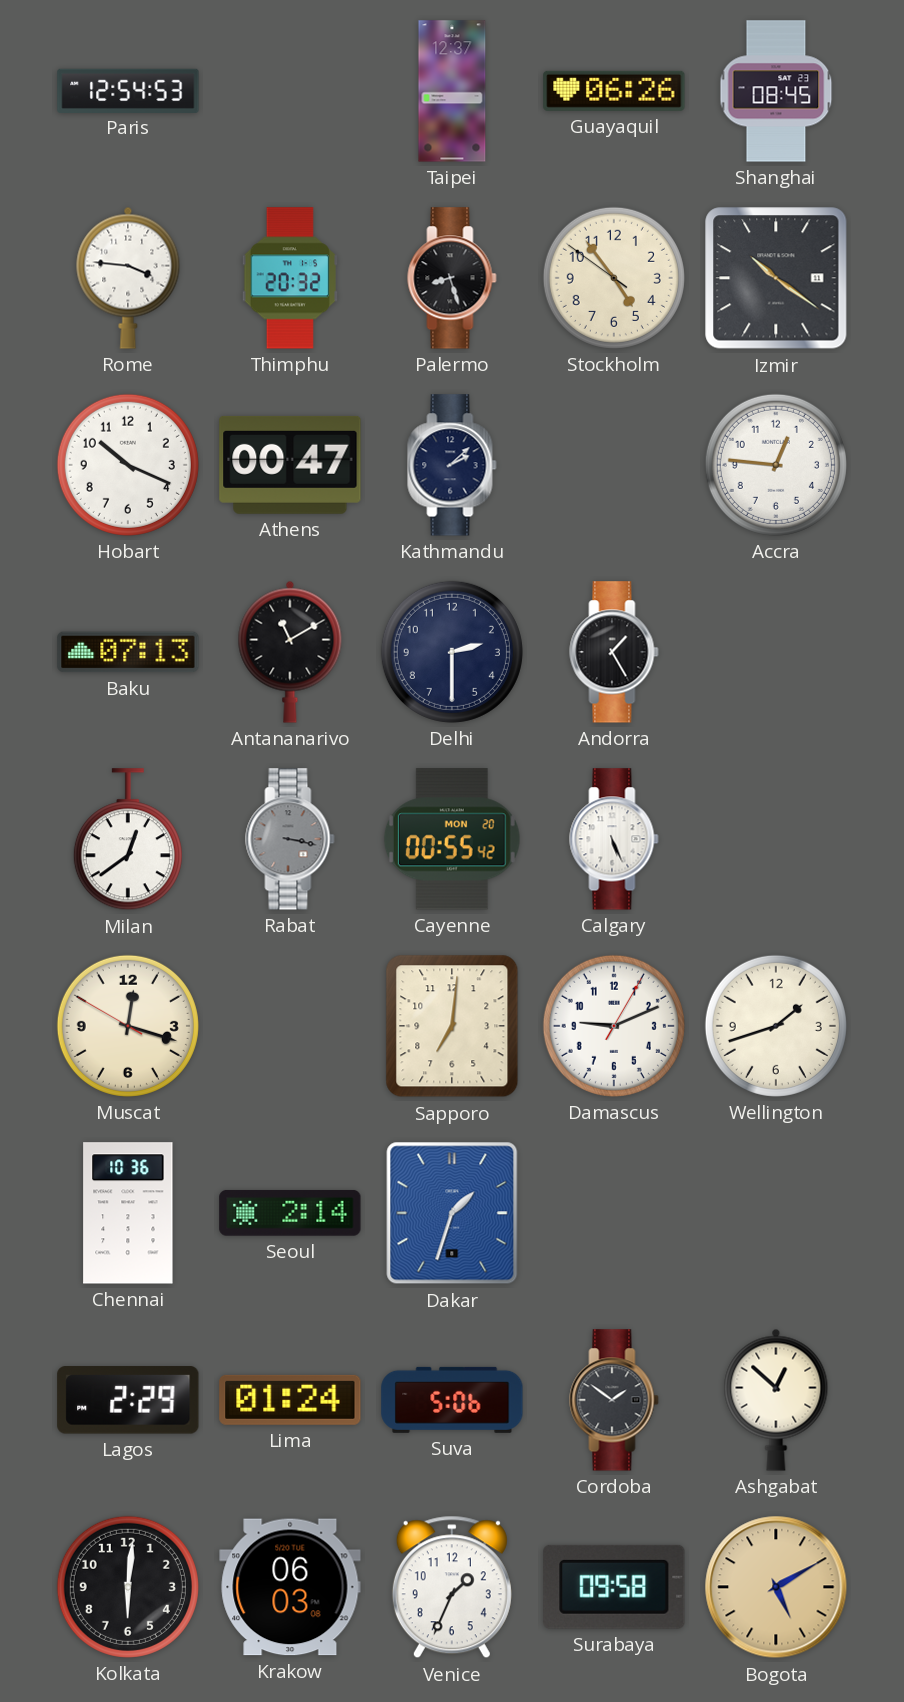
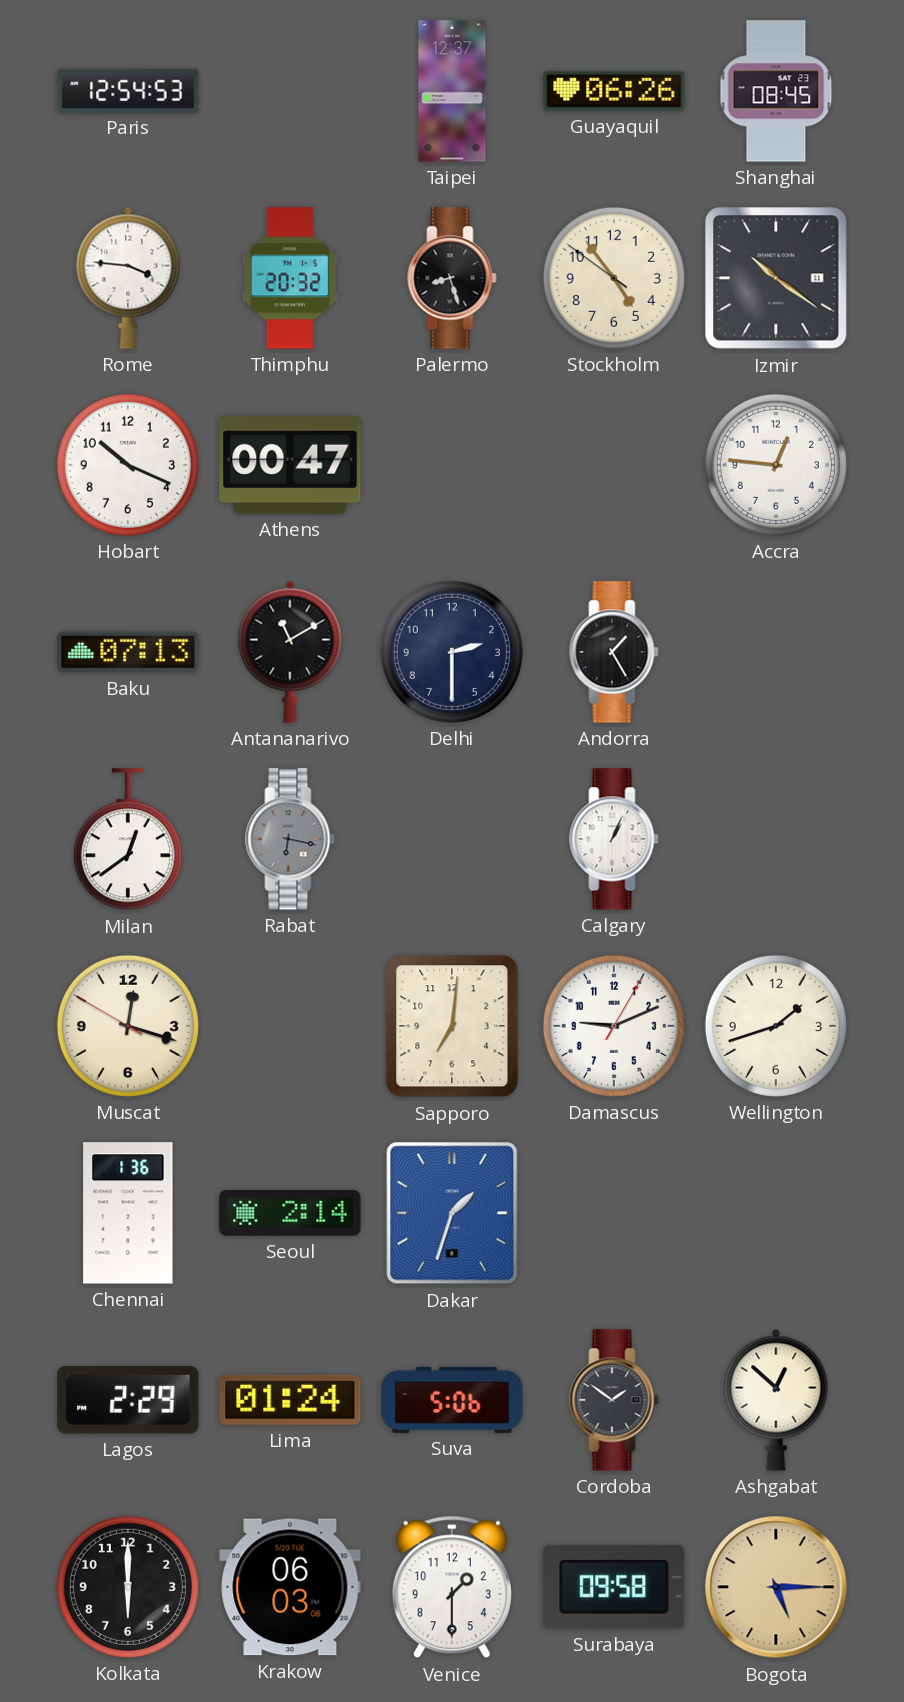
Kathmandu: 2:08 -> none
Rabat: 3:17 -> 6:17
Cayenne: 00:55 -> none
Calgary: 5:26 -> 1:04
Chennai: 10:36 -> 1:36
Kolkata: 6:01 -> 6:00
Venice: 1:34 -> 1:30
Bogota: 5:10 -> 5:15
